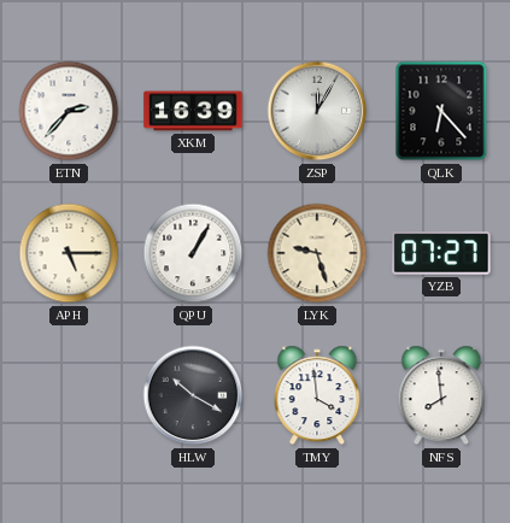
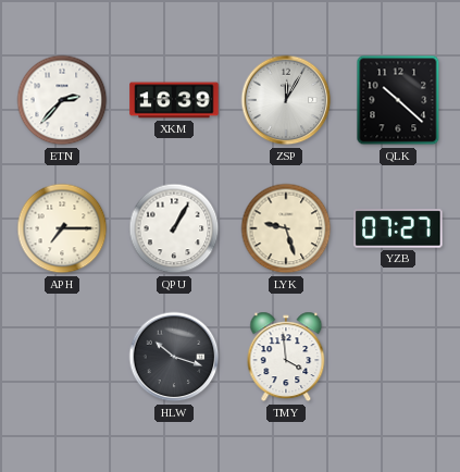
QLK: 6:23 -> 10:22
APH: 5:15 -> 7:15
HLW: 10:20 -> 10:18
NFS: 7:59 -> none
